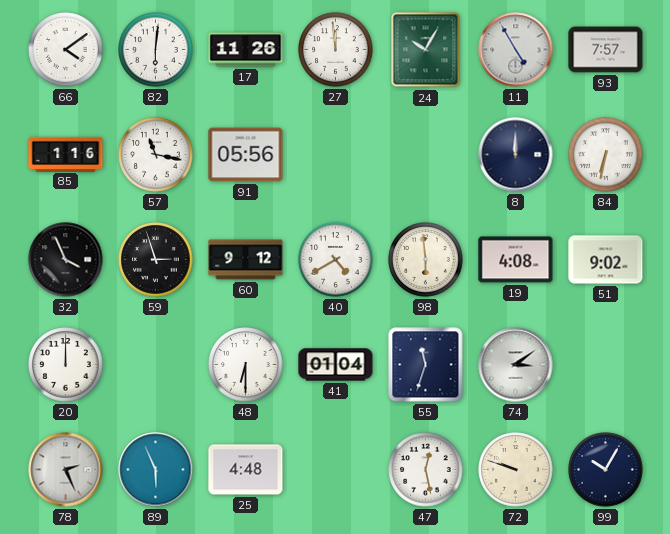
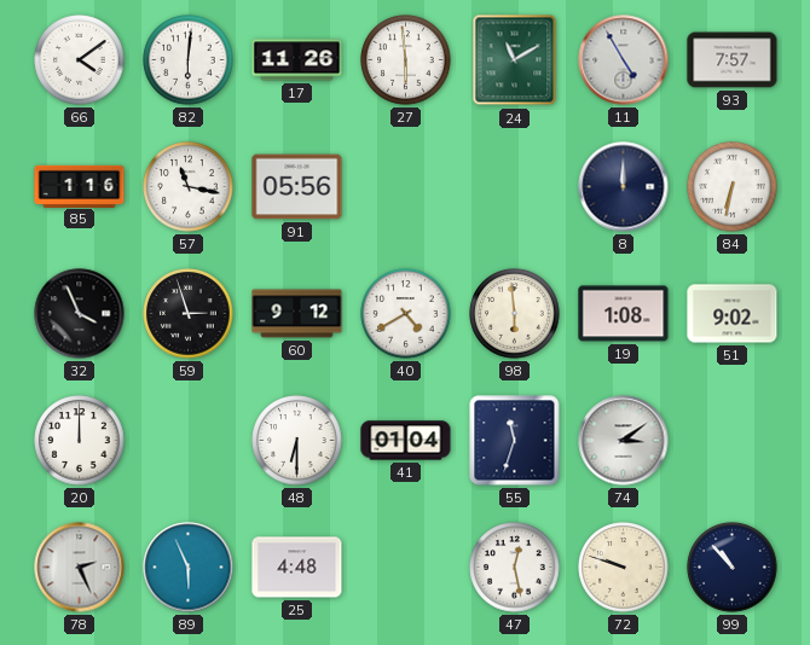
27: 11:59 -> 5:59
24: 10:05 -> 11:10
19: 4:08 -> 1:08
99: 10:05 -> 10:53
